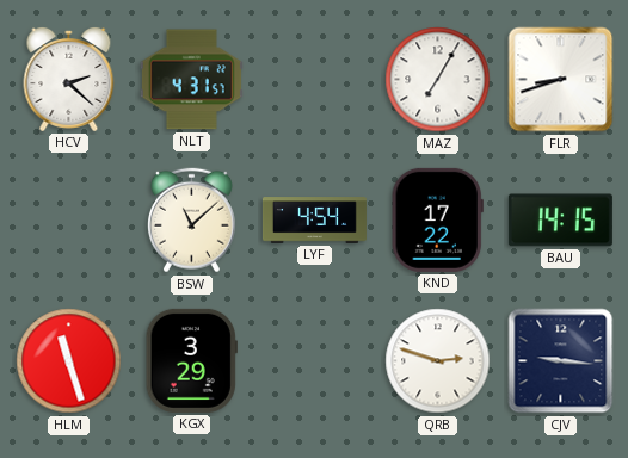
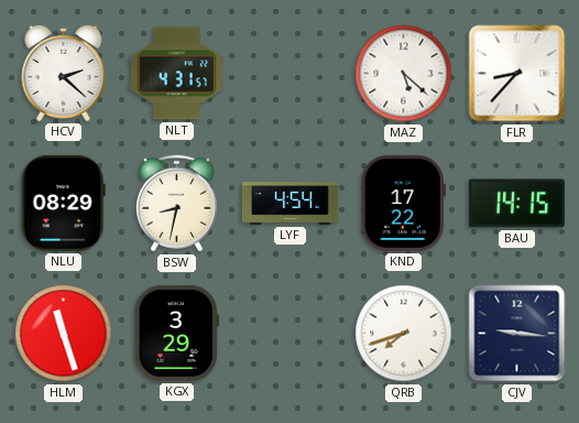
MAZ: 7:05 -> 5:22
FLR: 8:42 -> 8:37
NLU: none -> 08:29
BSW: 11:08 -> 8:32
QRB: 2:48 -> 7:42
